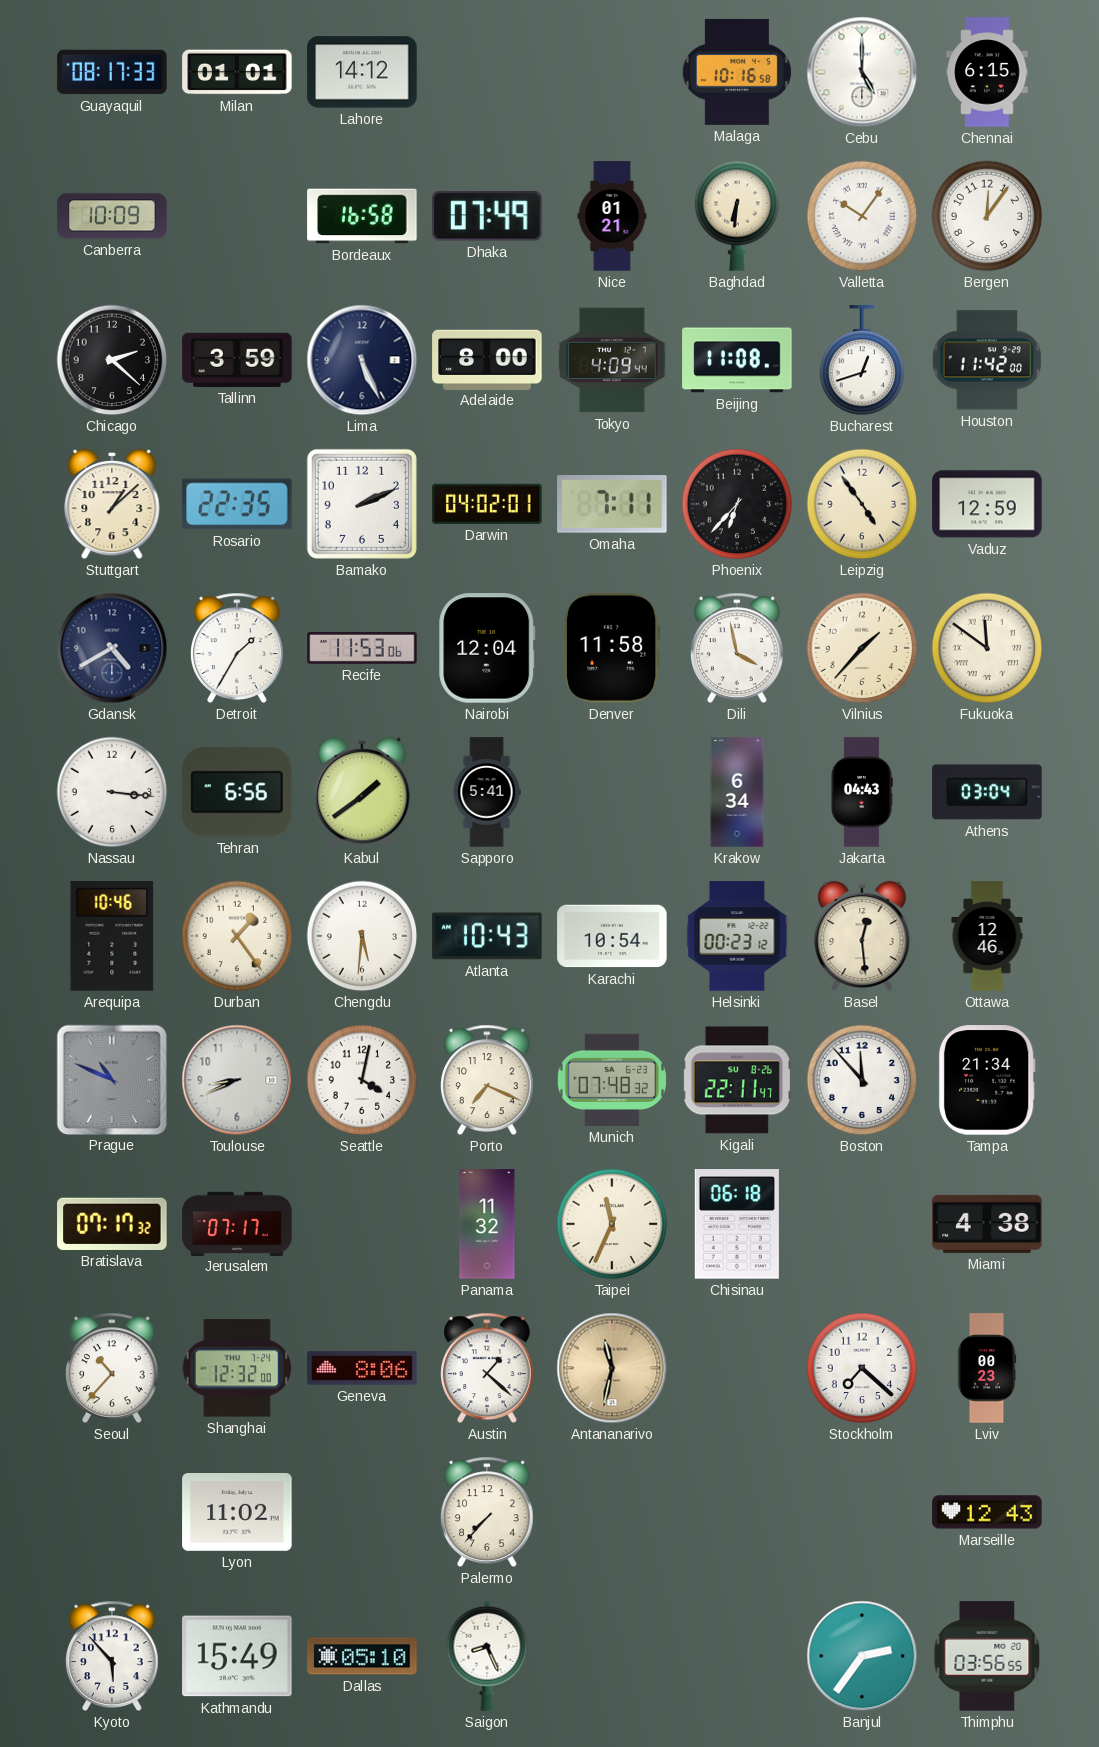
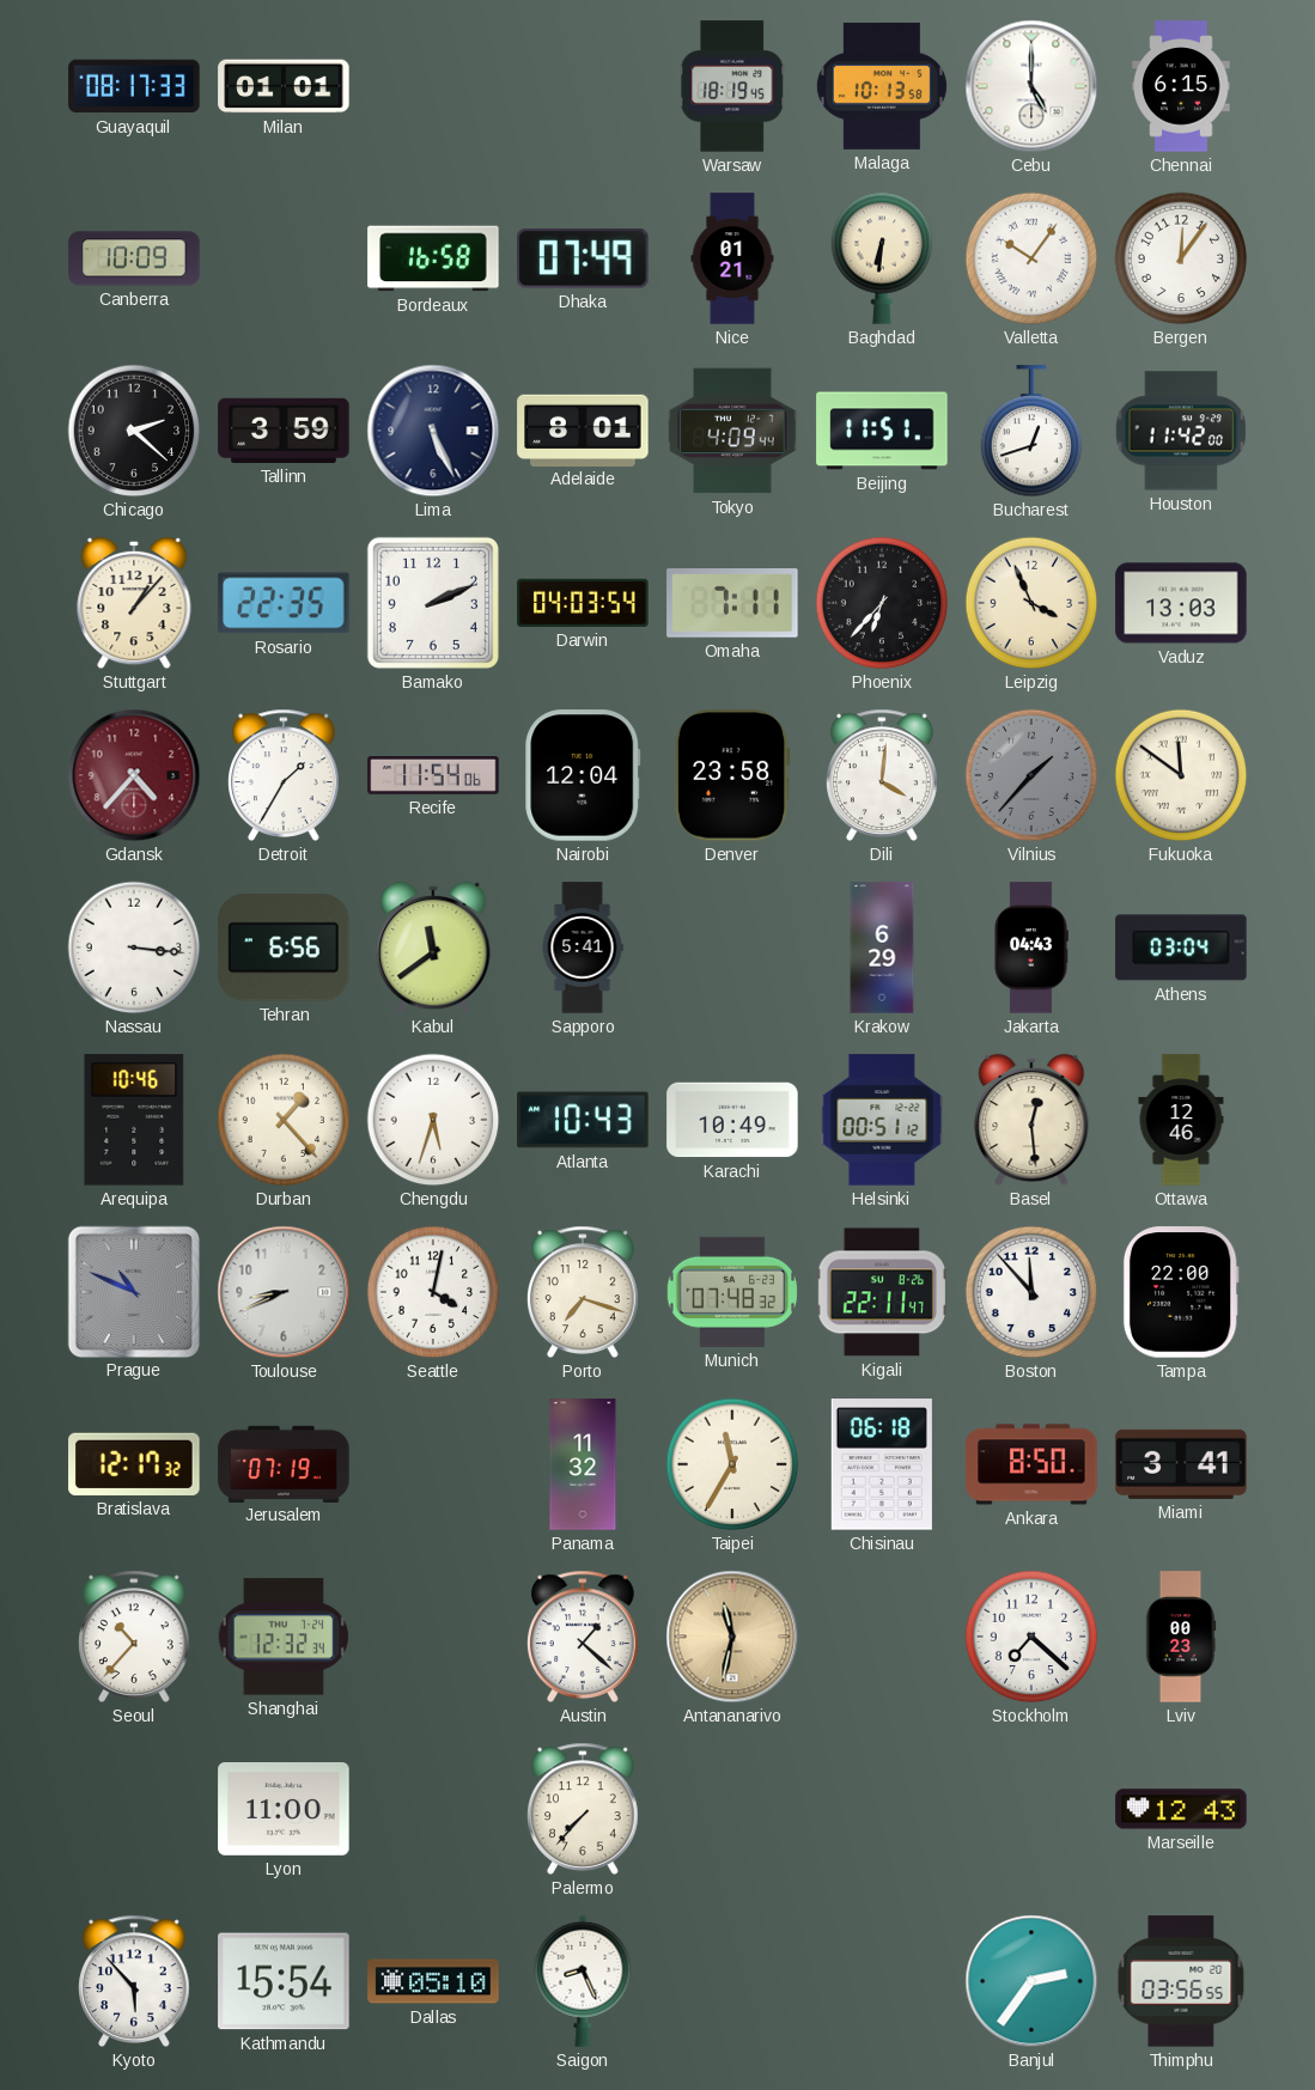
Lahore: 14:12 -> none
Warsaw: none -> 18:19
Malaga: 10:16 -> 10:13
Adelaide: 8:00 -> 8:01
Beijing: 11:08 -> 11:51
Stuttgart: 1:08 -> 1:07
Darwin: 04:02 -> 04:03
Leipzig: 4:54 -> 3:56
Vaduz: 12:59 -> 13:03
Gdansk: 4:40 -> 4:37
Gdansk dial: navy -> burgundy
Recife: 11:53 -> 11:54
Denver: 11:58 -> 23:58
Dili: 3:58 -> 4:01
Vilnius dial: cream -> grey
Kabul: 1:39 -> 11:39
Krakow: 6:34 -> 6:29
Durban: 1:24 -> 1:23
Chengdu: 5:31 -> 5:33
Karachi: 10:54 -> 10:49
Helsinki: 00:23 -> 00:51
Porto: 7:19 -> 7:18
Tampa: 21:34 -> 22:00
Bratislava: 07:17 -> 12:17
Jerusalem: 07:17 -> 07:19
Taipei: 11:34 -> 11:35
Ankara: none -> 8:50
Miami: 4:38 -> 3:41
Shanghai: 12:32:00 -> 12:32:34
Geneva: 8:06 -> none
Lyon: 11:02 -> 11:00
Kathmandu: 15:49 -> 15:54
